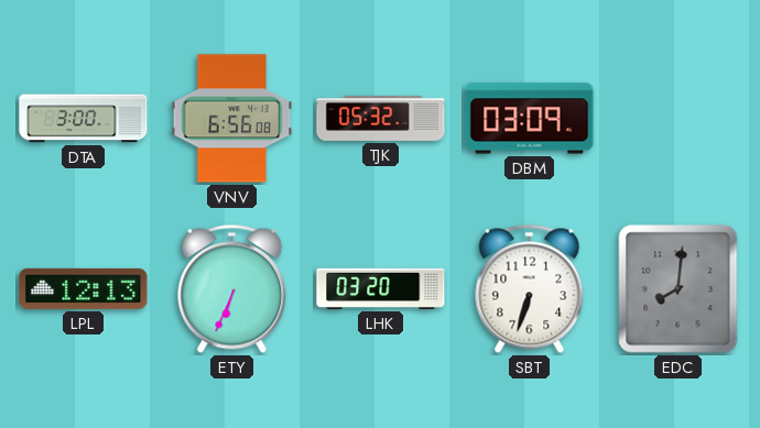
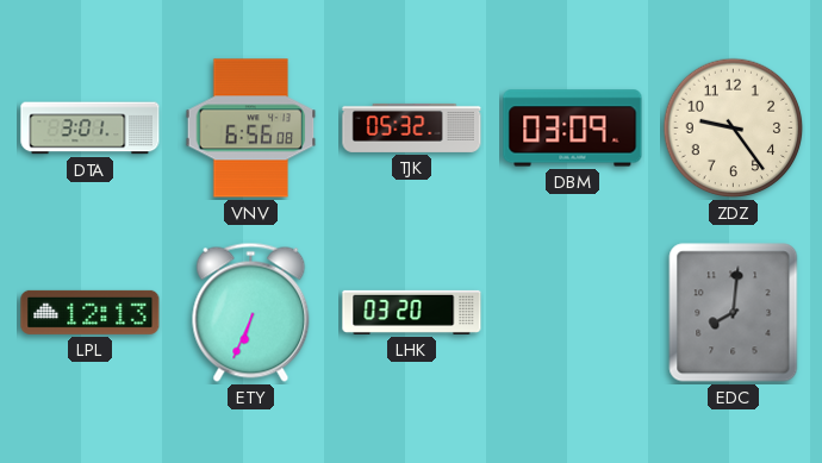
DTA: 3:00 -> 3:01
ZDZ: none -> 9:24
SBT: 6:33 -> none
